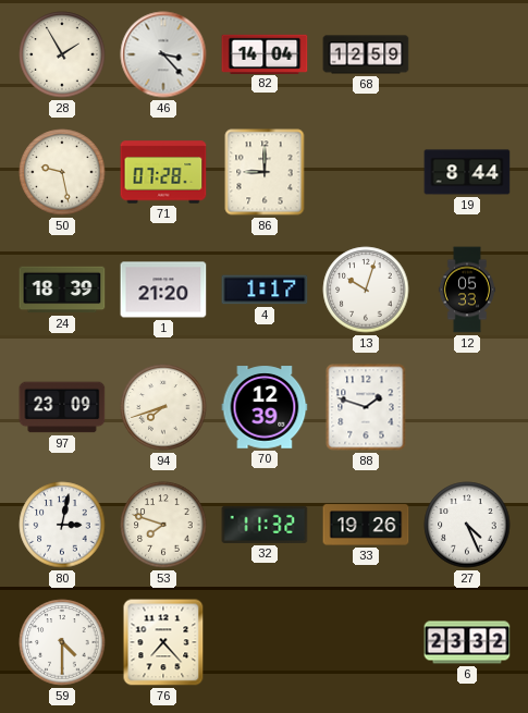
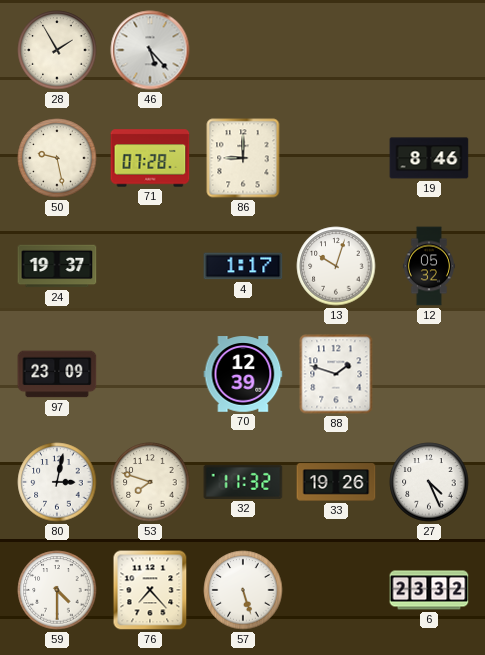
46: 3:23 -> 5:23
82: 14:04 -> none
68: 12:59 -> none
19: 8:44 -> 8:46
24: 18:39 -> 19:37
1: 21:20 -> none
12: 05:33 -> 05:32
94: 7:42 -> none
57: none -> 5:27
